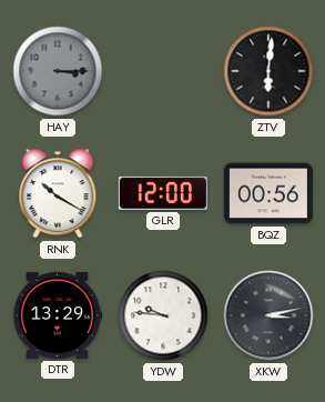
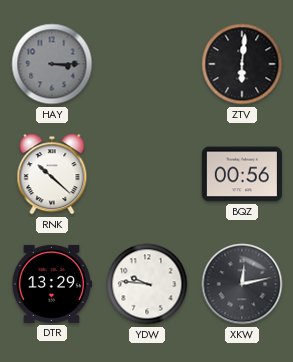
RNK: 10:20 -> 10:22
GLR: 12:00 -> none
XKW: 3:13 -> 12:13
